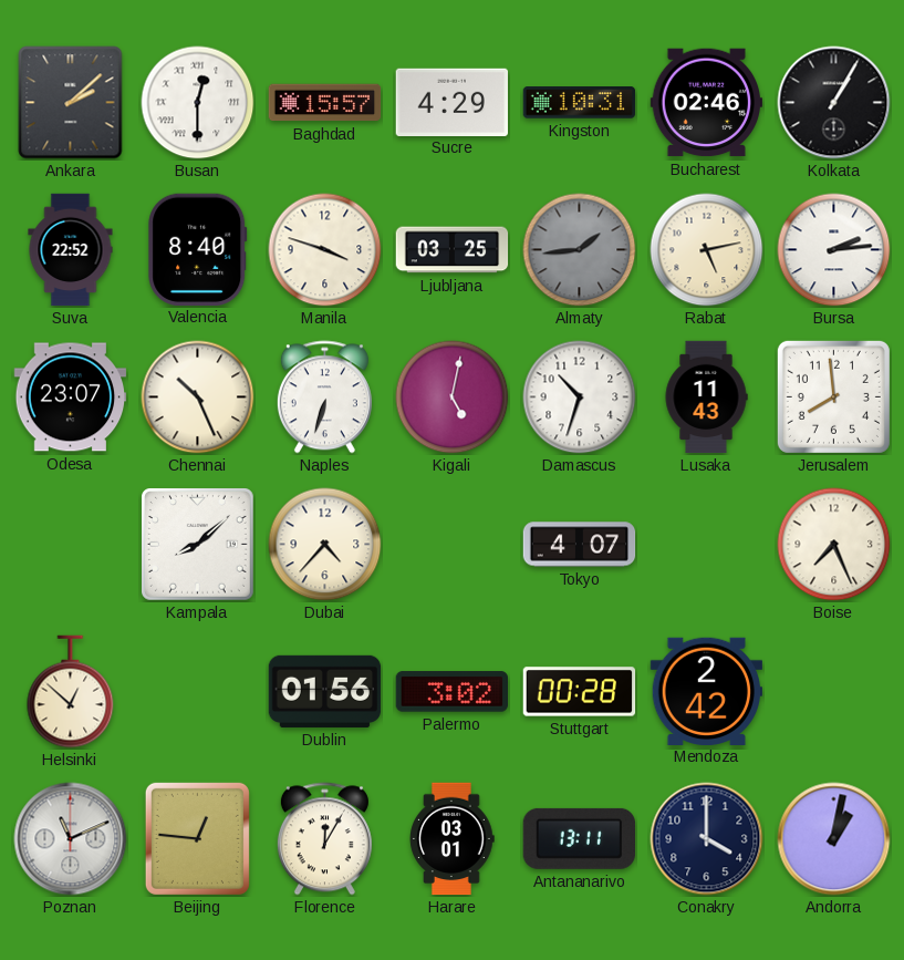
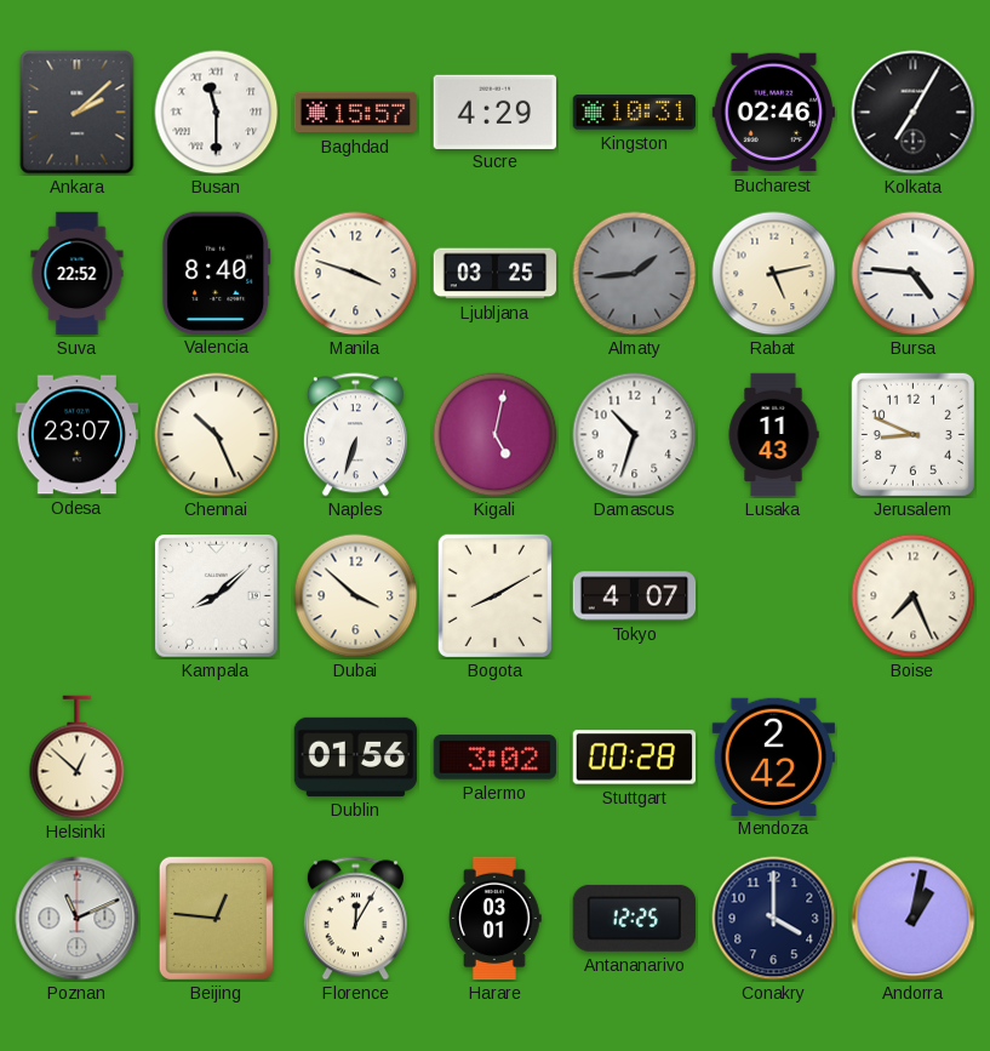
Busan: 12:30 -> 11:30
Kolkata: 1:05 -> 7:05
Bursa: 2:14 -> 4:46
Jerusalem: 7:59 -> 8:49
Dubai: 4:37 -> 3:52
Bogota: none -> 8:10
Antananarivo: 13:11 -> 12:25
